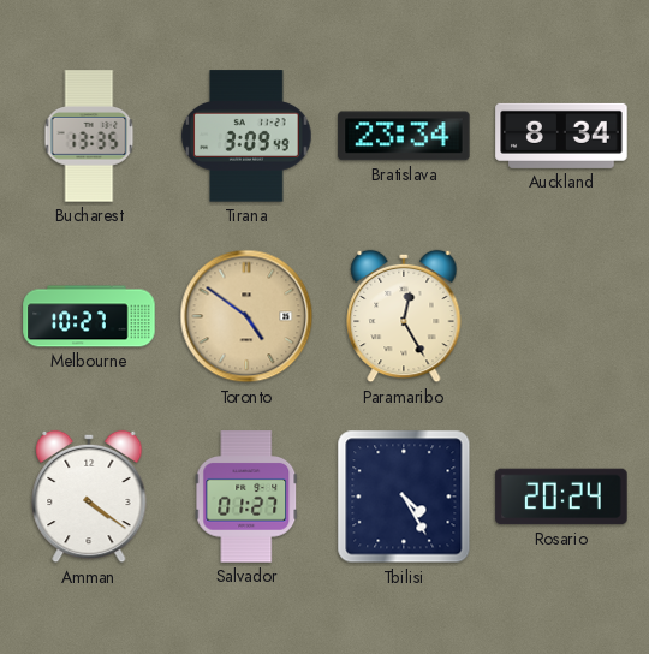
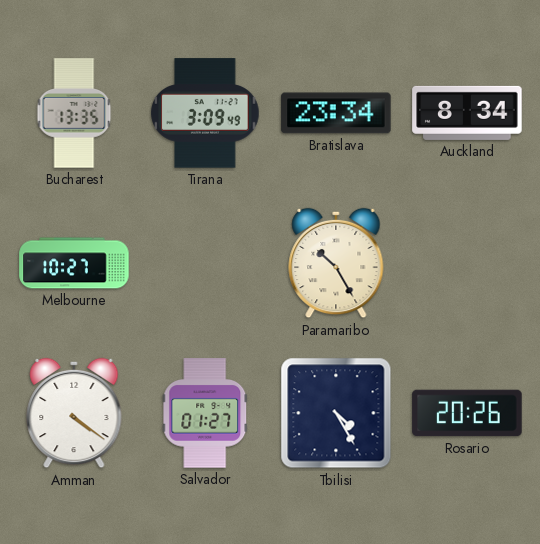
Toronto: 4:51 -> none
Paramaribo: 12:25 -> 10:25
Rosario: 20:24 -> 20:26
